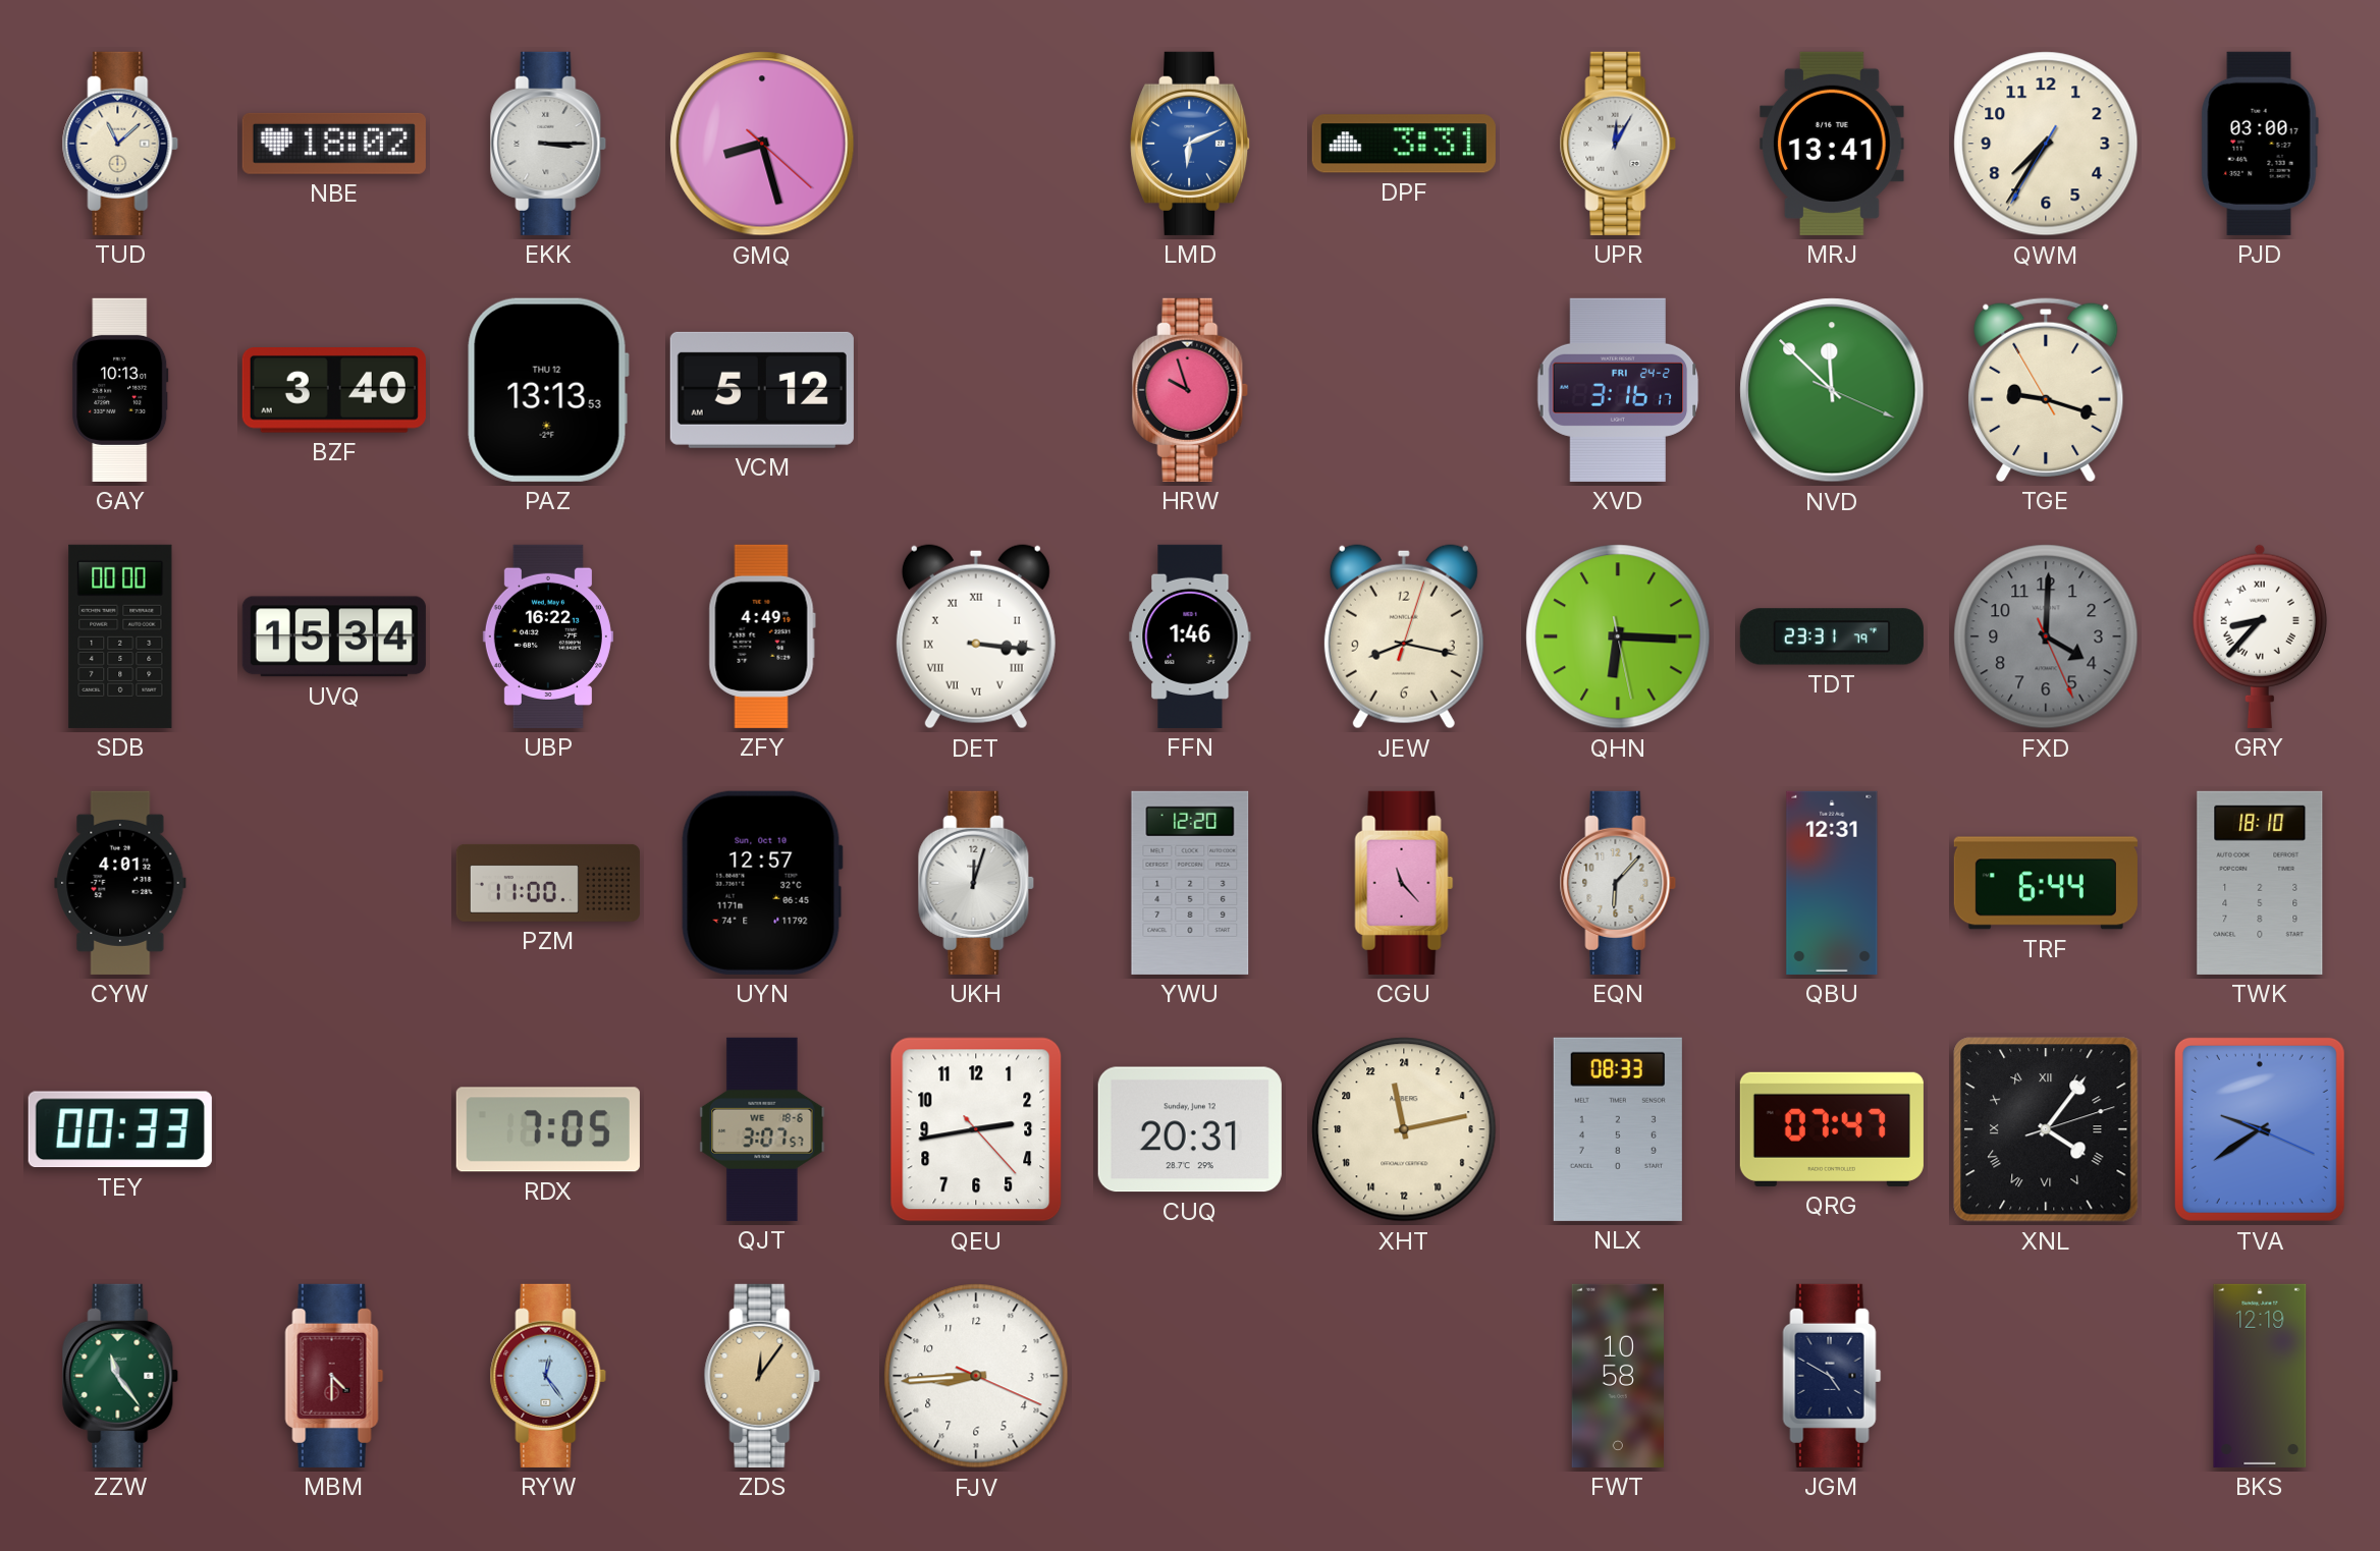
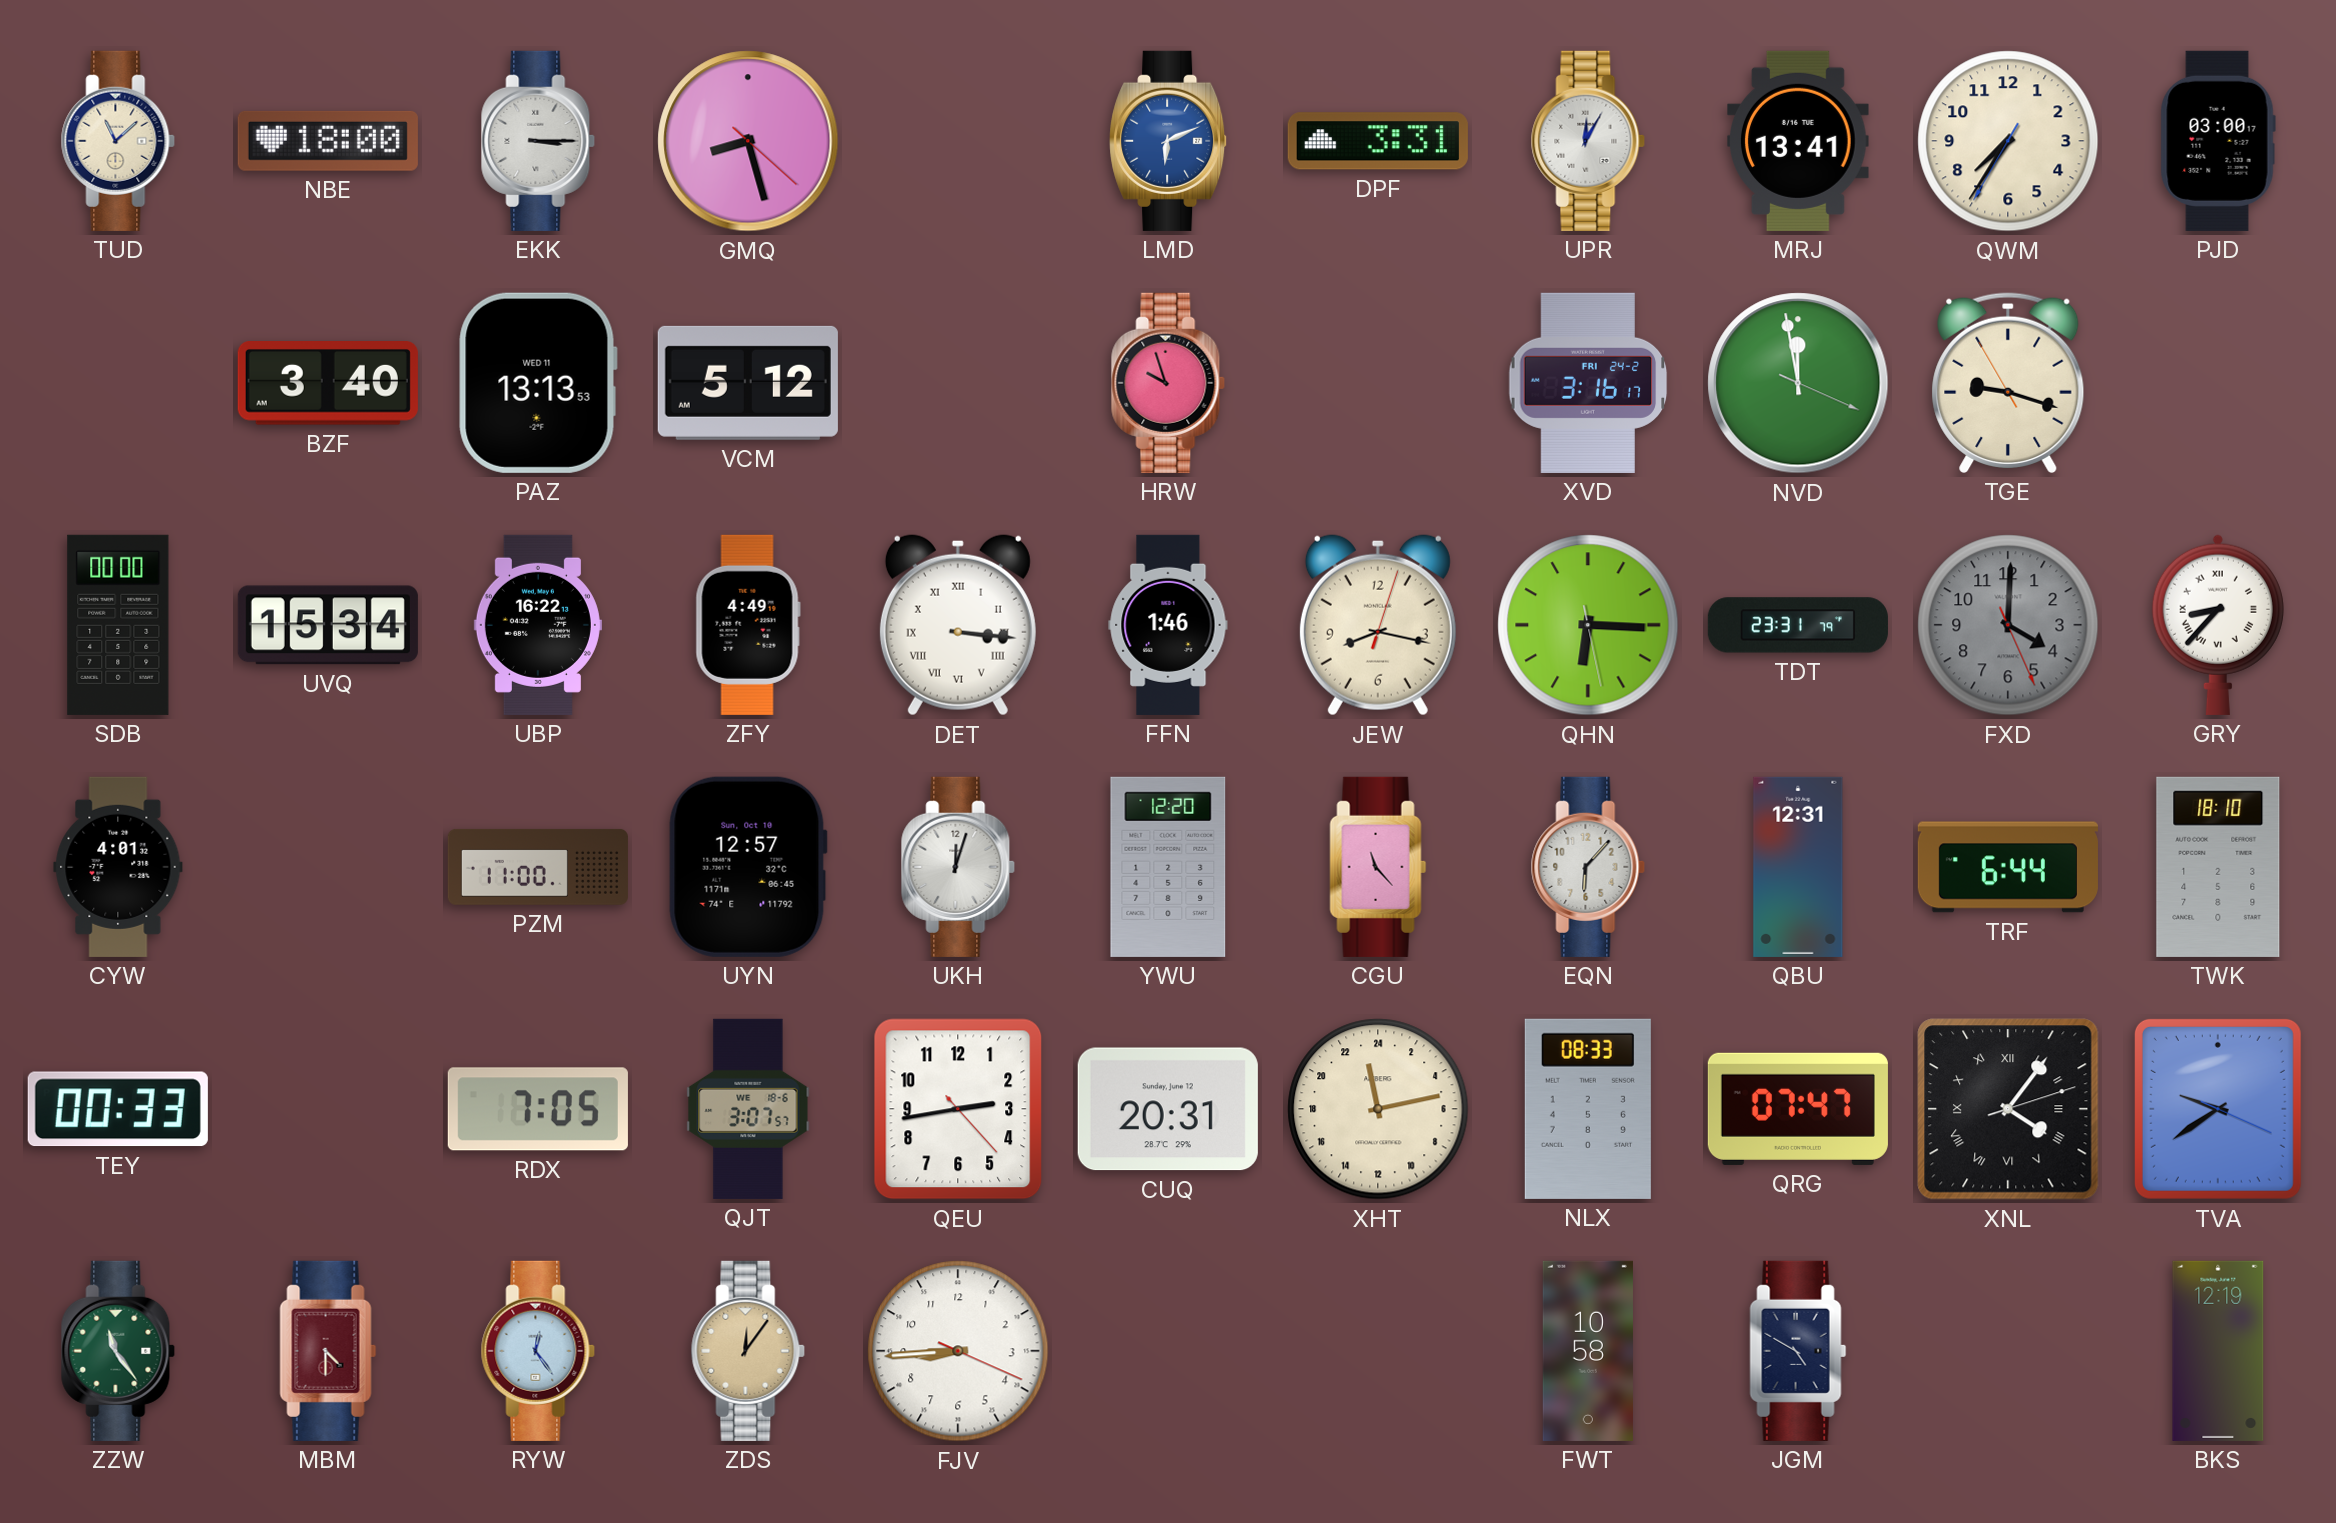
NBE: 18:02 -> 18:00
GAY: 10:13 -> none
PAZ date: THU 12 -> WED 11
NVD: 11:52 -> 11:58
